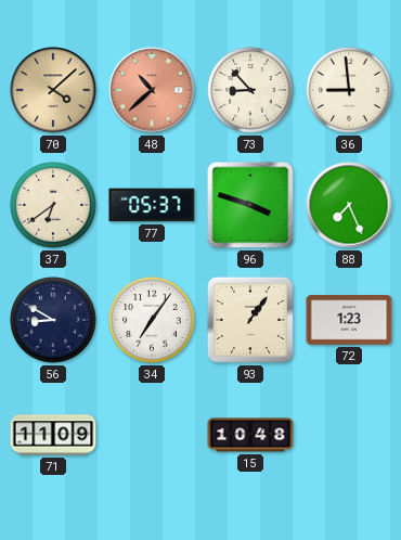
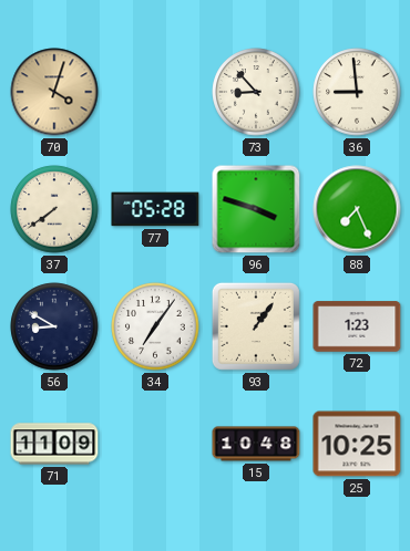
70: 4:08 -> 4:03
48: 10:38 -> none
37: 6:39 -> 7:39
77: 05:37 -> 05:28
25: none -> 10:25
